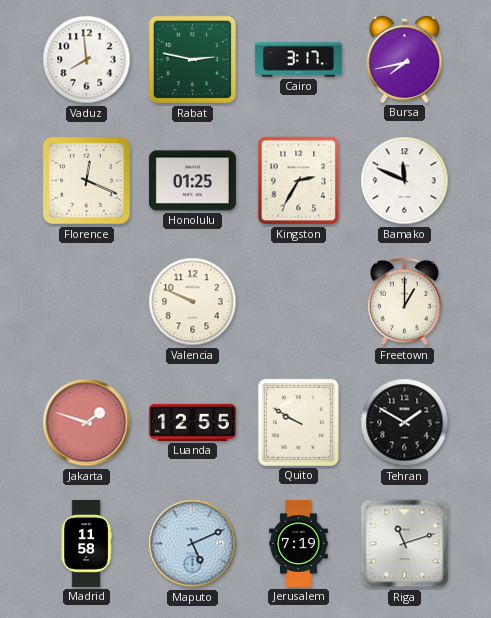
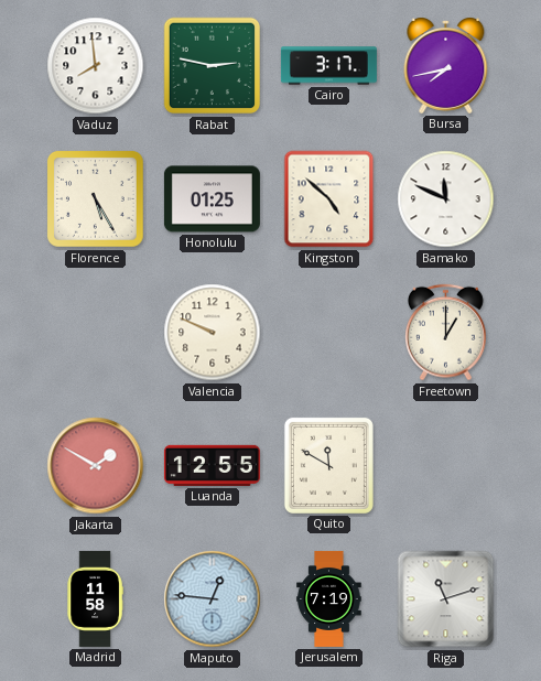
Florence: 12:19 -> 5:25
Kingston: 2:35 -> 4:52
Jakarta: 1:48 -> 1:50
Quito: 9:50 -> 11:50
Tehran: 1:50 -> none
Maputo: 5:11 -> 12:46
